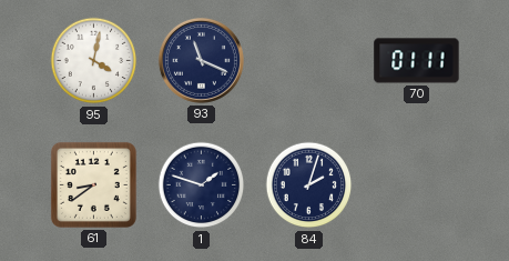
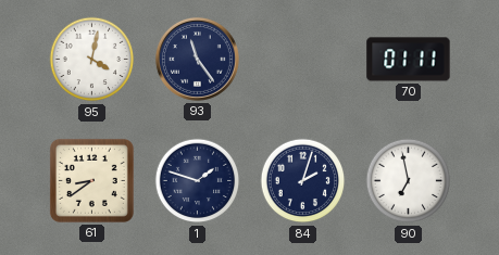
93: 11:19 -> 11:24
90: none -> 6:58
